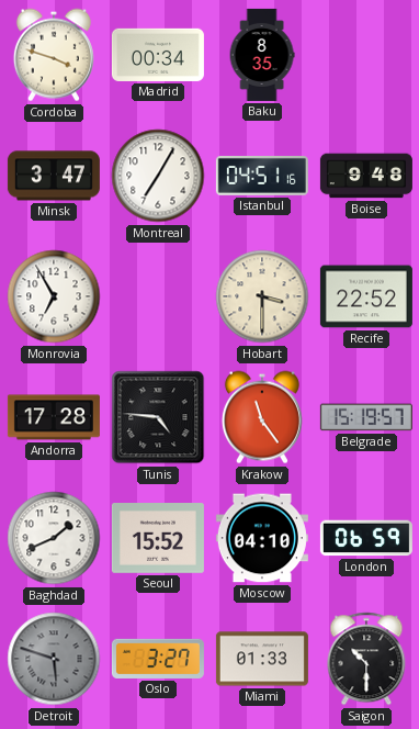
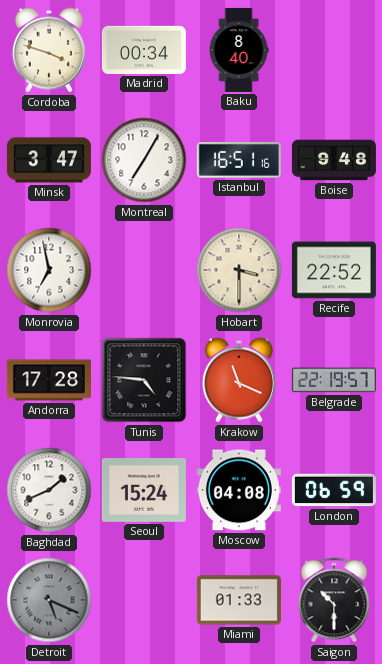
Baku: 8:35 -> 8:40
Istanbul: 04:51 -> 16:51
Monrovia: 6:55 -> 6:58
Krakow: 11:24 -> 11:19
Belgrade: 15:19 -> 22:19
Seoul: 15:52 -> 15:24
Moscow: 04:10 -> 04:08
Detroit: 5:48 -> 5:19
Oslo: 3:27 -> none
